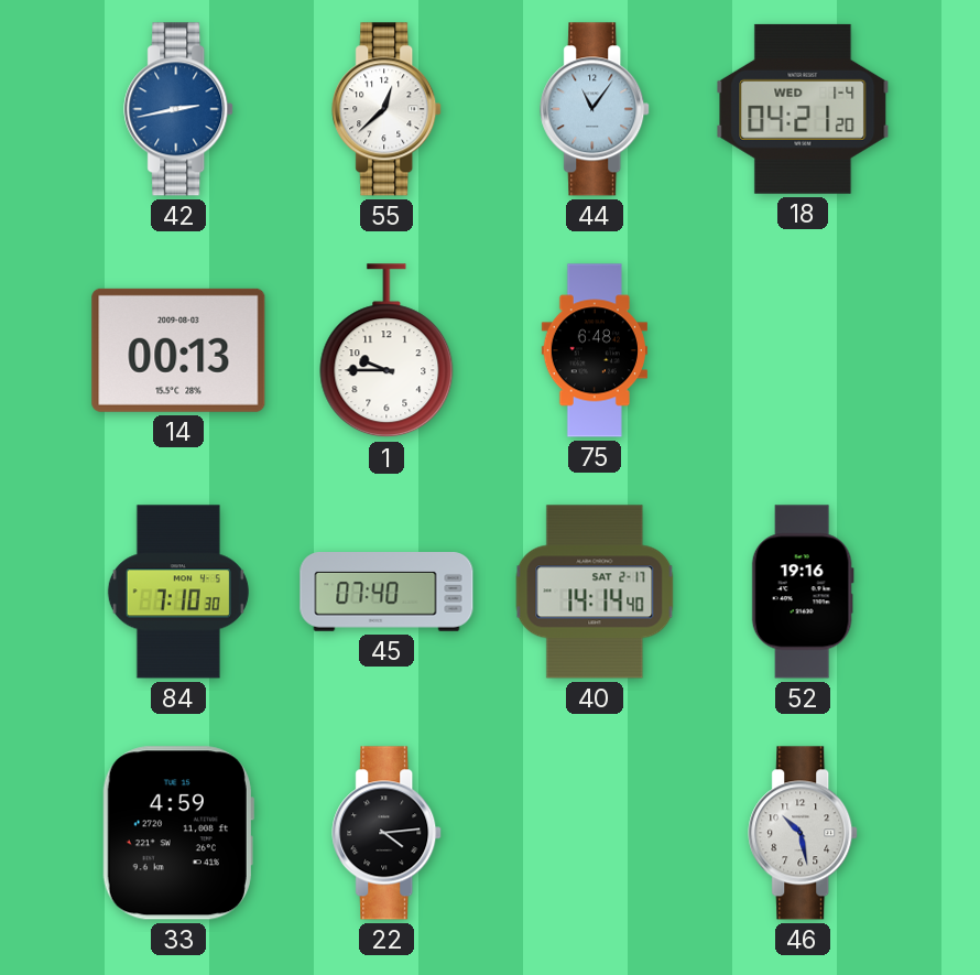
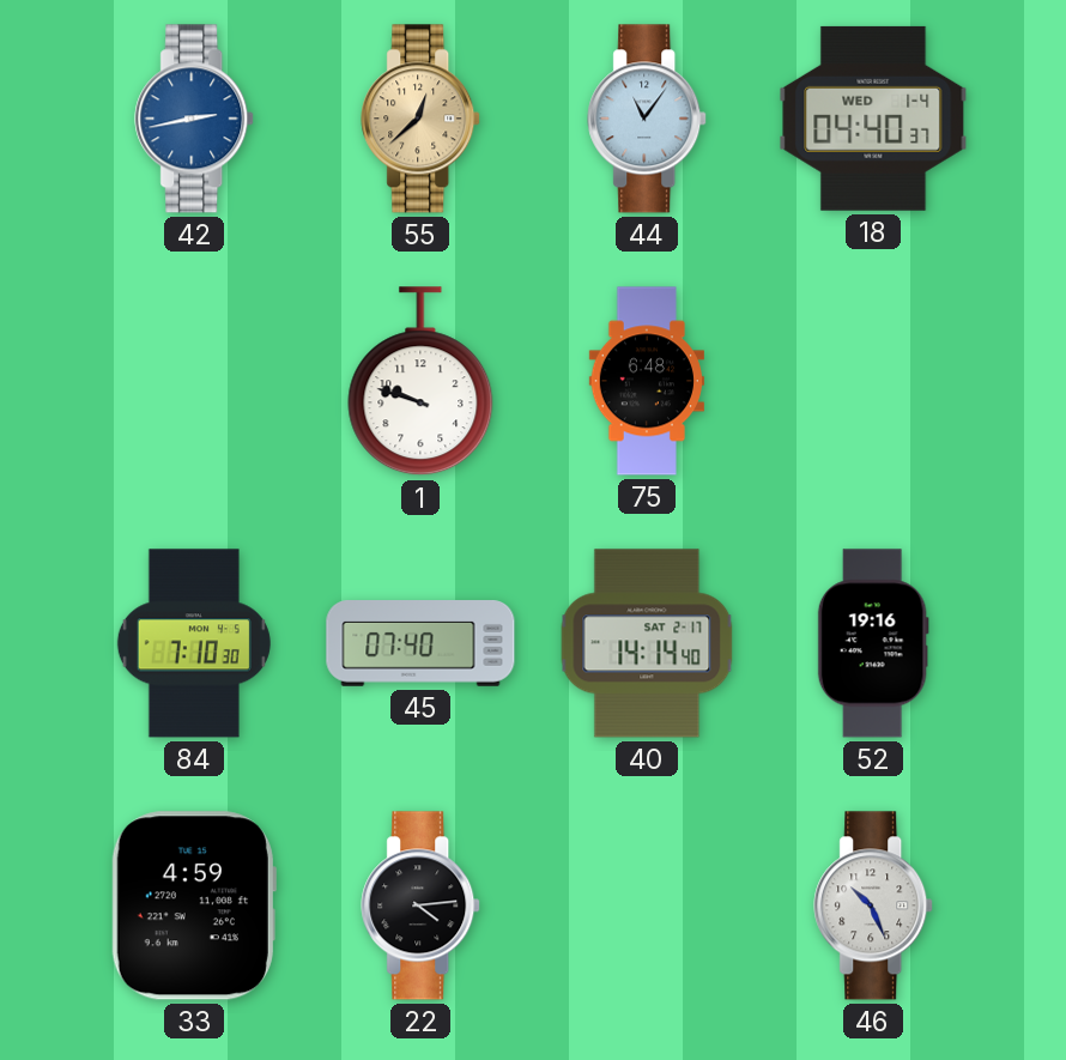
55 dial: white -> champagne
18: 04:21 -> 04:40
14: 00:13 -> none
1: 9:45 -> 9:48
46: 10:28 -> 10:26
